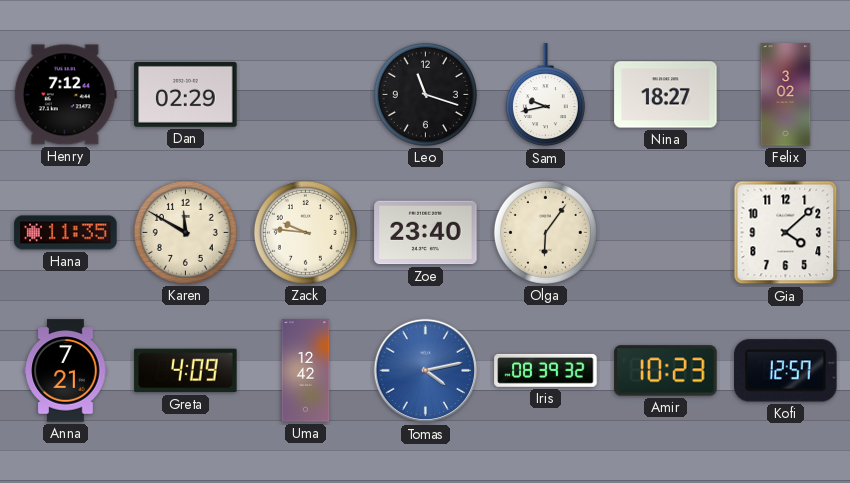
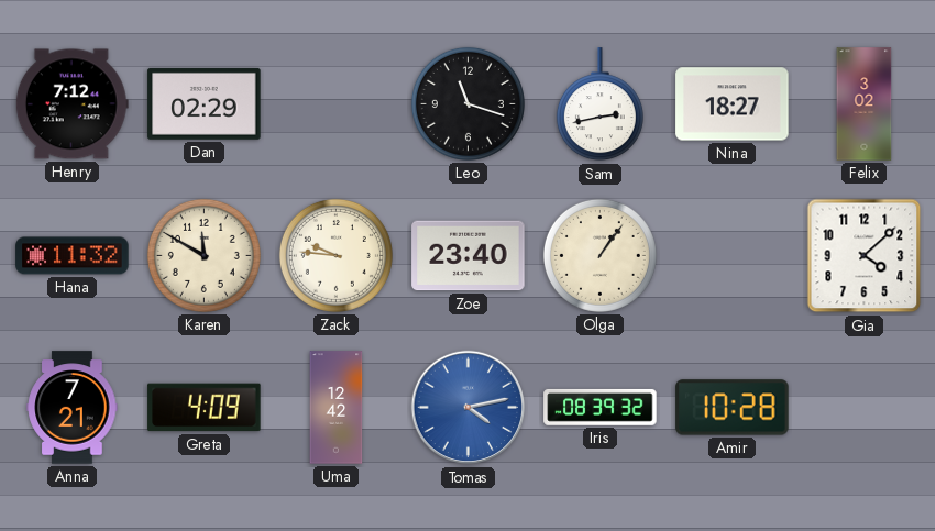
Sam: 9:43 -> 2:43
Hana: 11:35 -> 11:32
Olga: 6:06 -> 1:06
Amir: 10:23 -> 10:28
Kofi: 12:57 -> none
